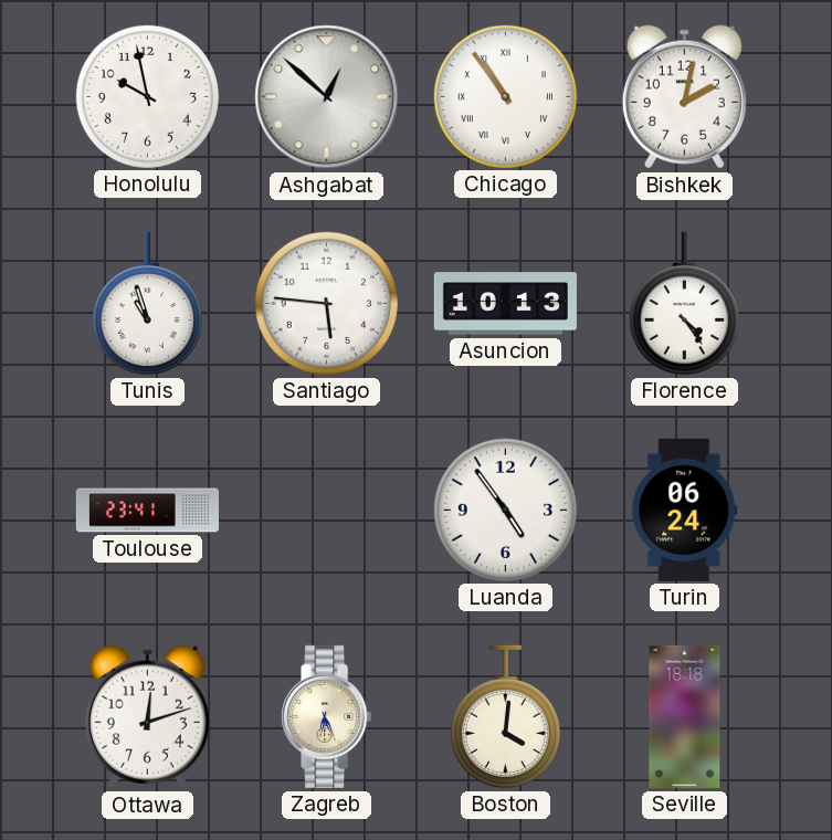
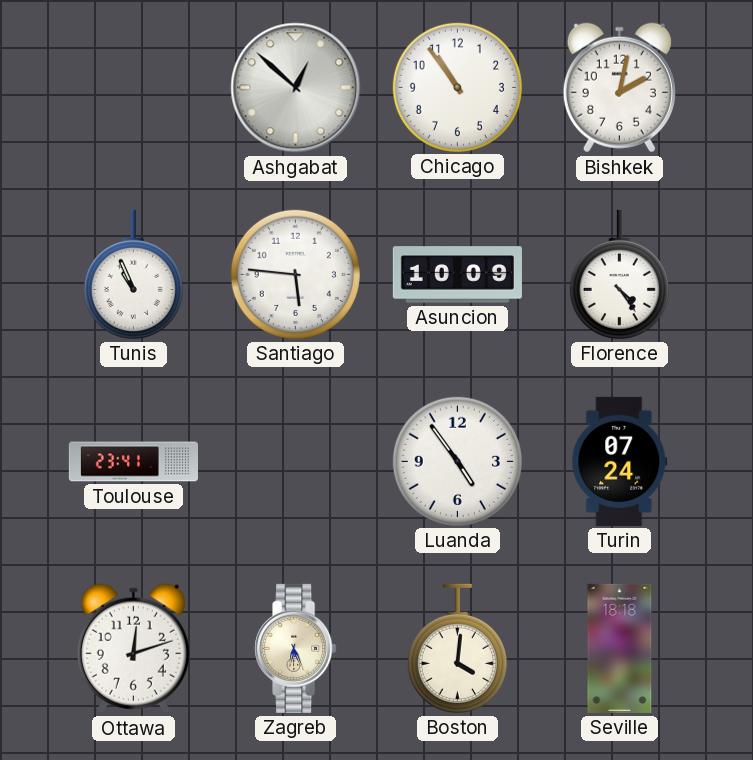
Honolulu: 9:58 -> none
Chicago numerals: Roman -> Arabic
Tunis: 10:57 -> 10:56
Asuncion: 10:13 -> 10:09
Turin: 06:24 -> 07:24
